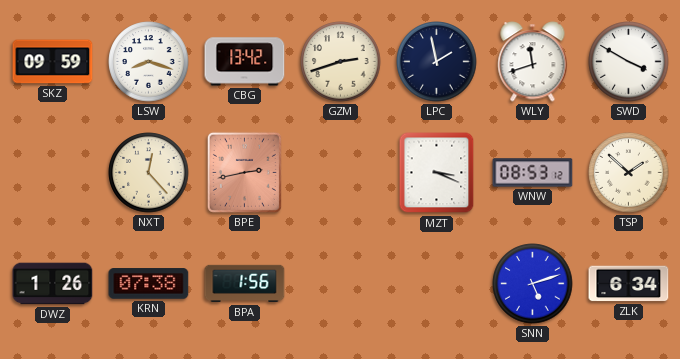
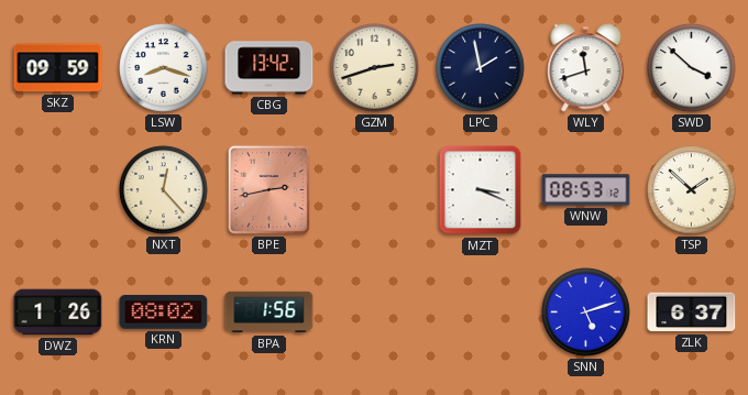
SWD: 3:50 -> 3:52
KRN: 07:38 -> 08:02
ZLK: 6:34 -> 6:37
